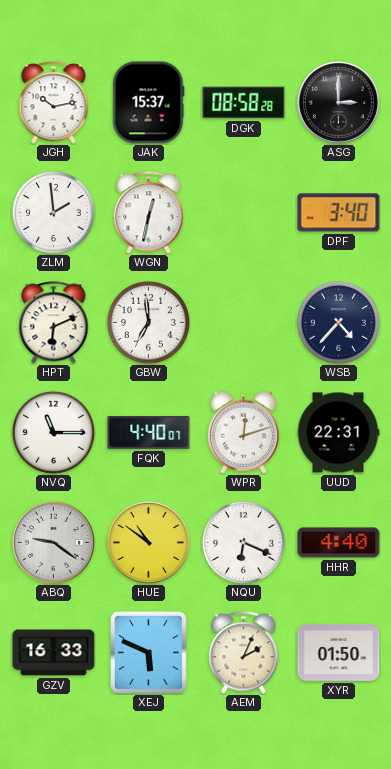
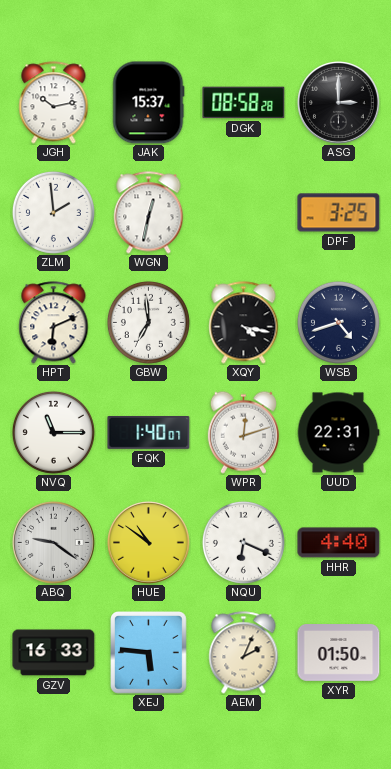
DPF: 3:40 -> 3:25
XQY: none -> 4:17
WSB: 4:37 -> 4:42
FQK: 4:40 -> 1:40
XEJ: 5:49 -> 5:46
